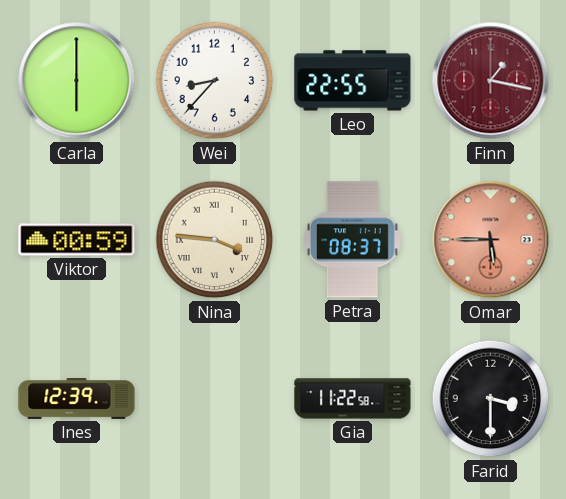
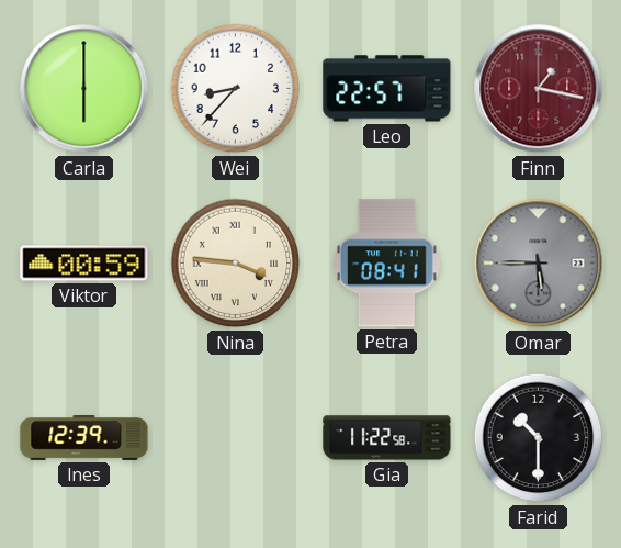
Leo: 22:55 -> 22:57
Petra: 08:37 -> 08:41
Omar dial: salmon -> grey
Farid: 3:30 -> 10:30
